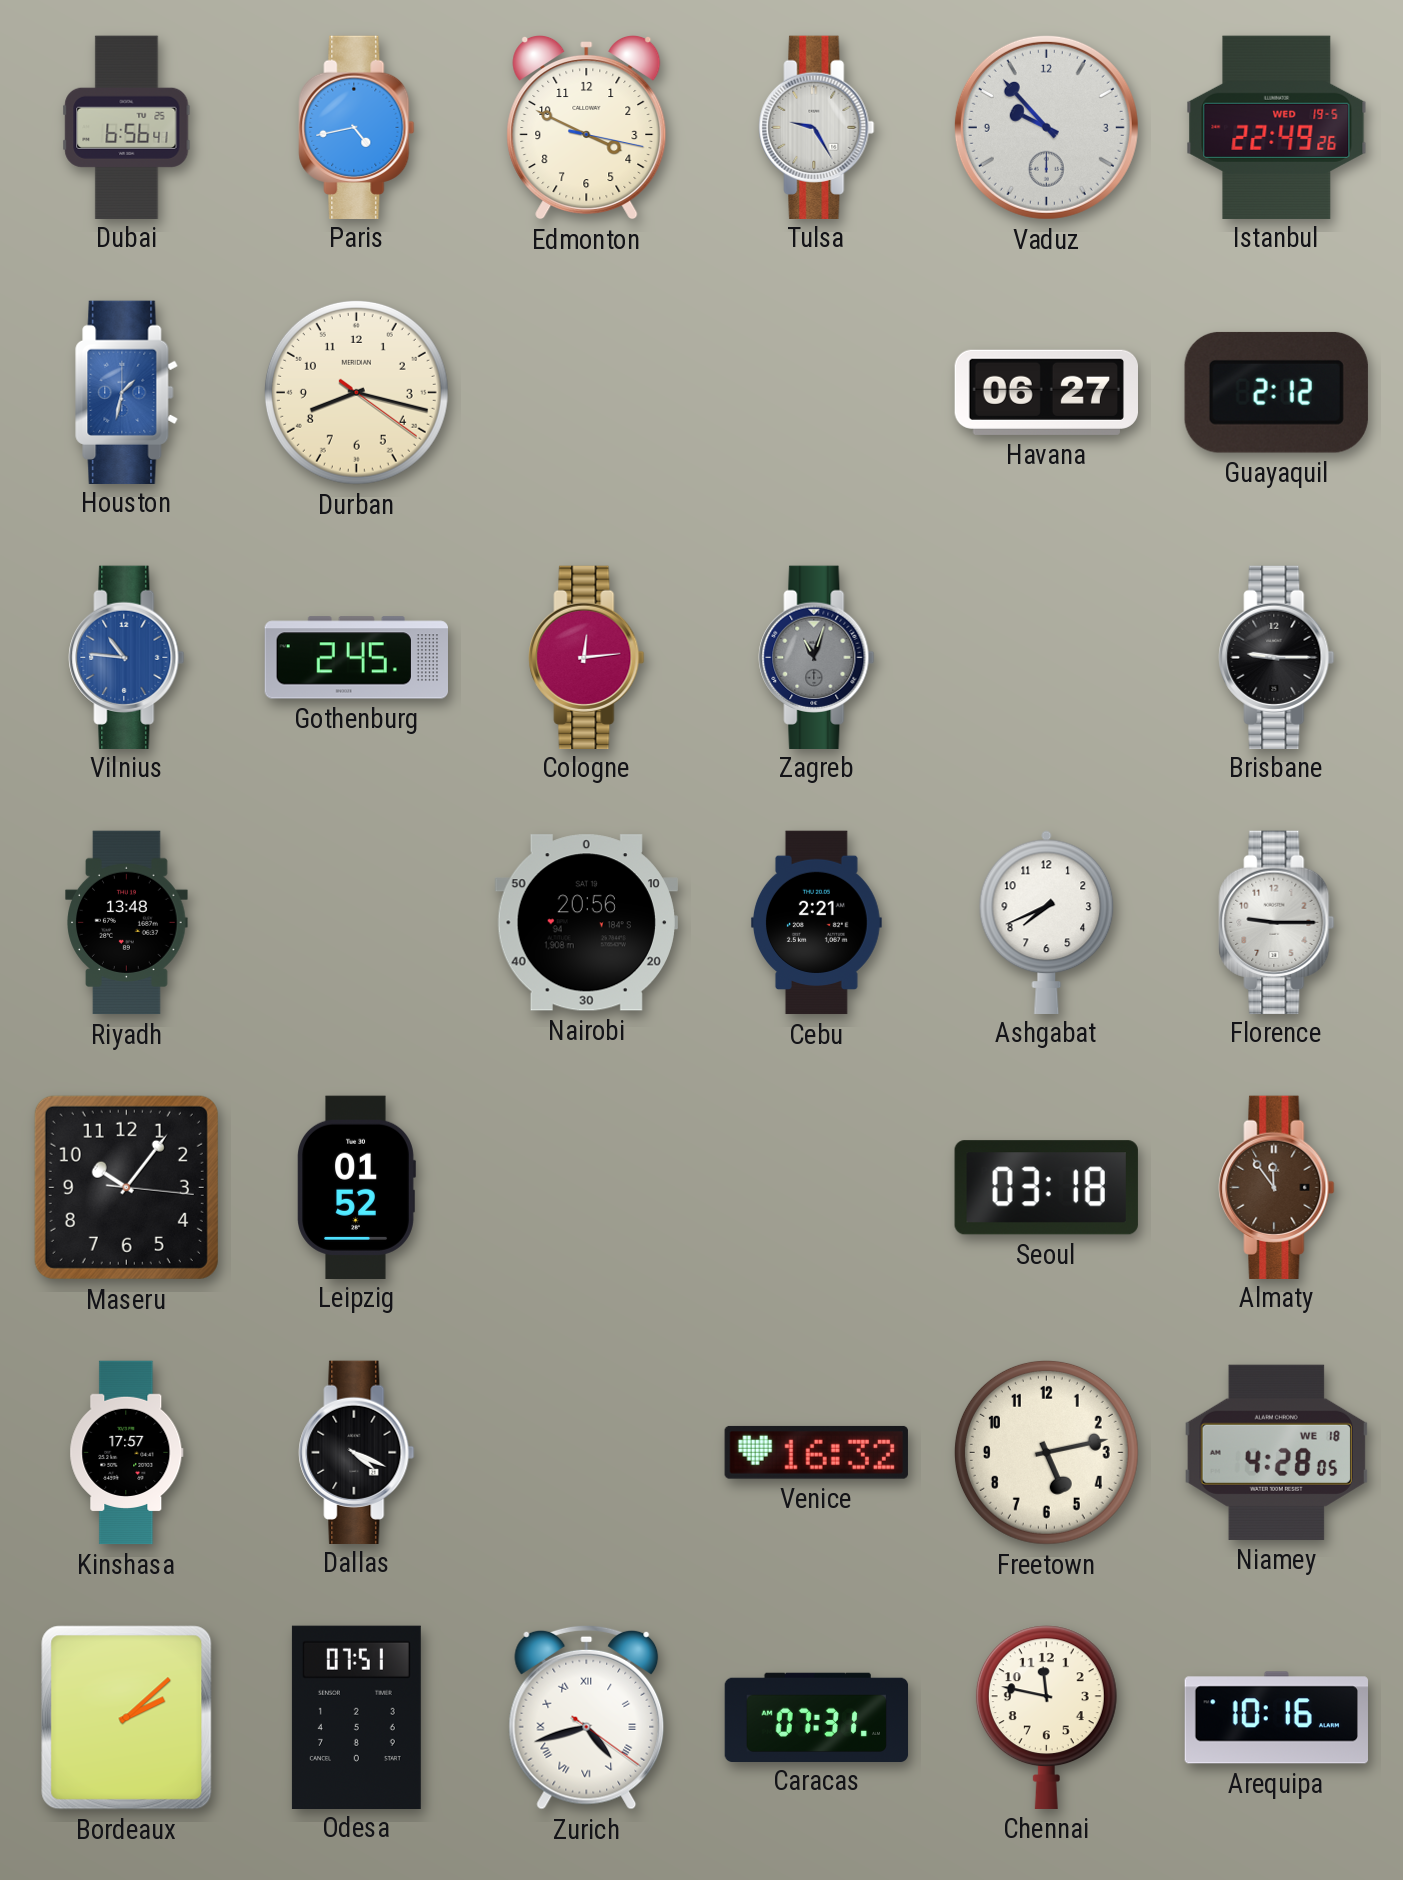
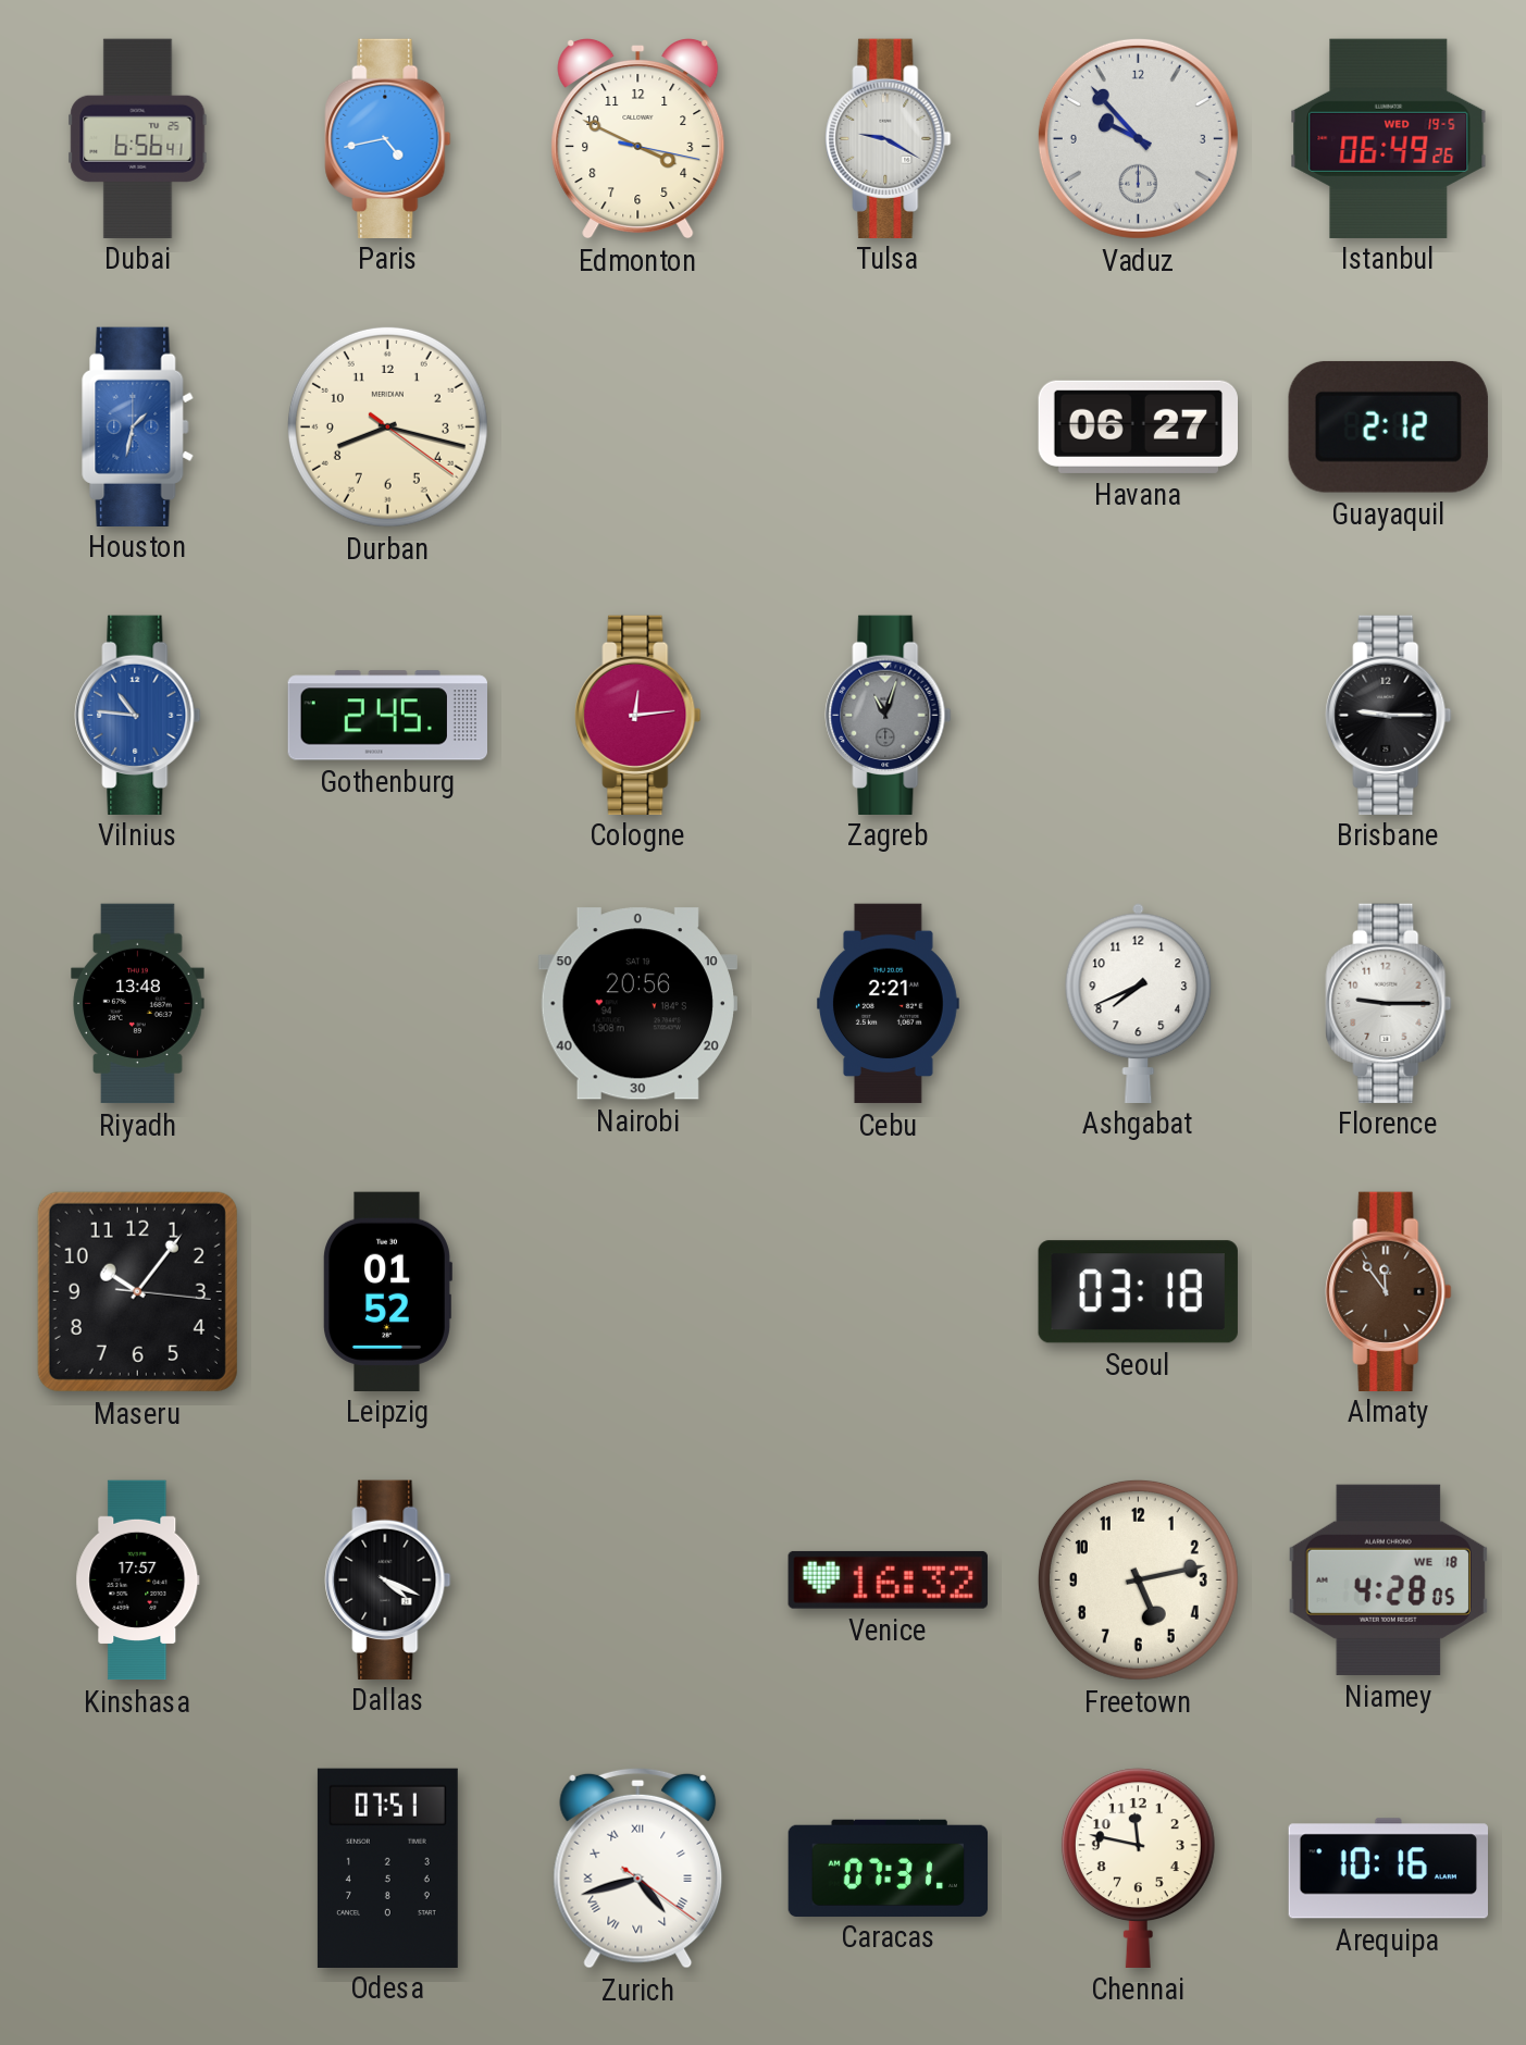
Tulsa: 9:25 -> 9:20
Istanbul: 22:49 -> 06:49
Bordeaux: 2:08 -> none
